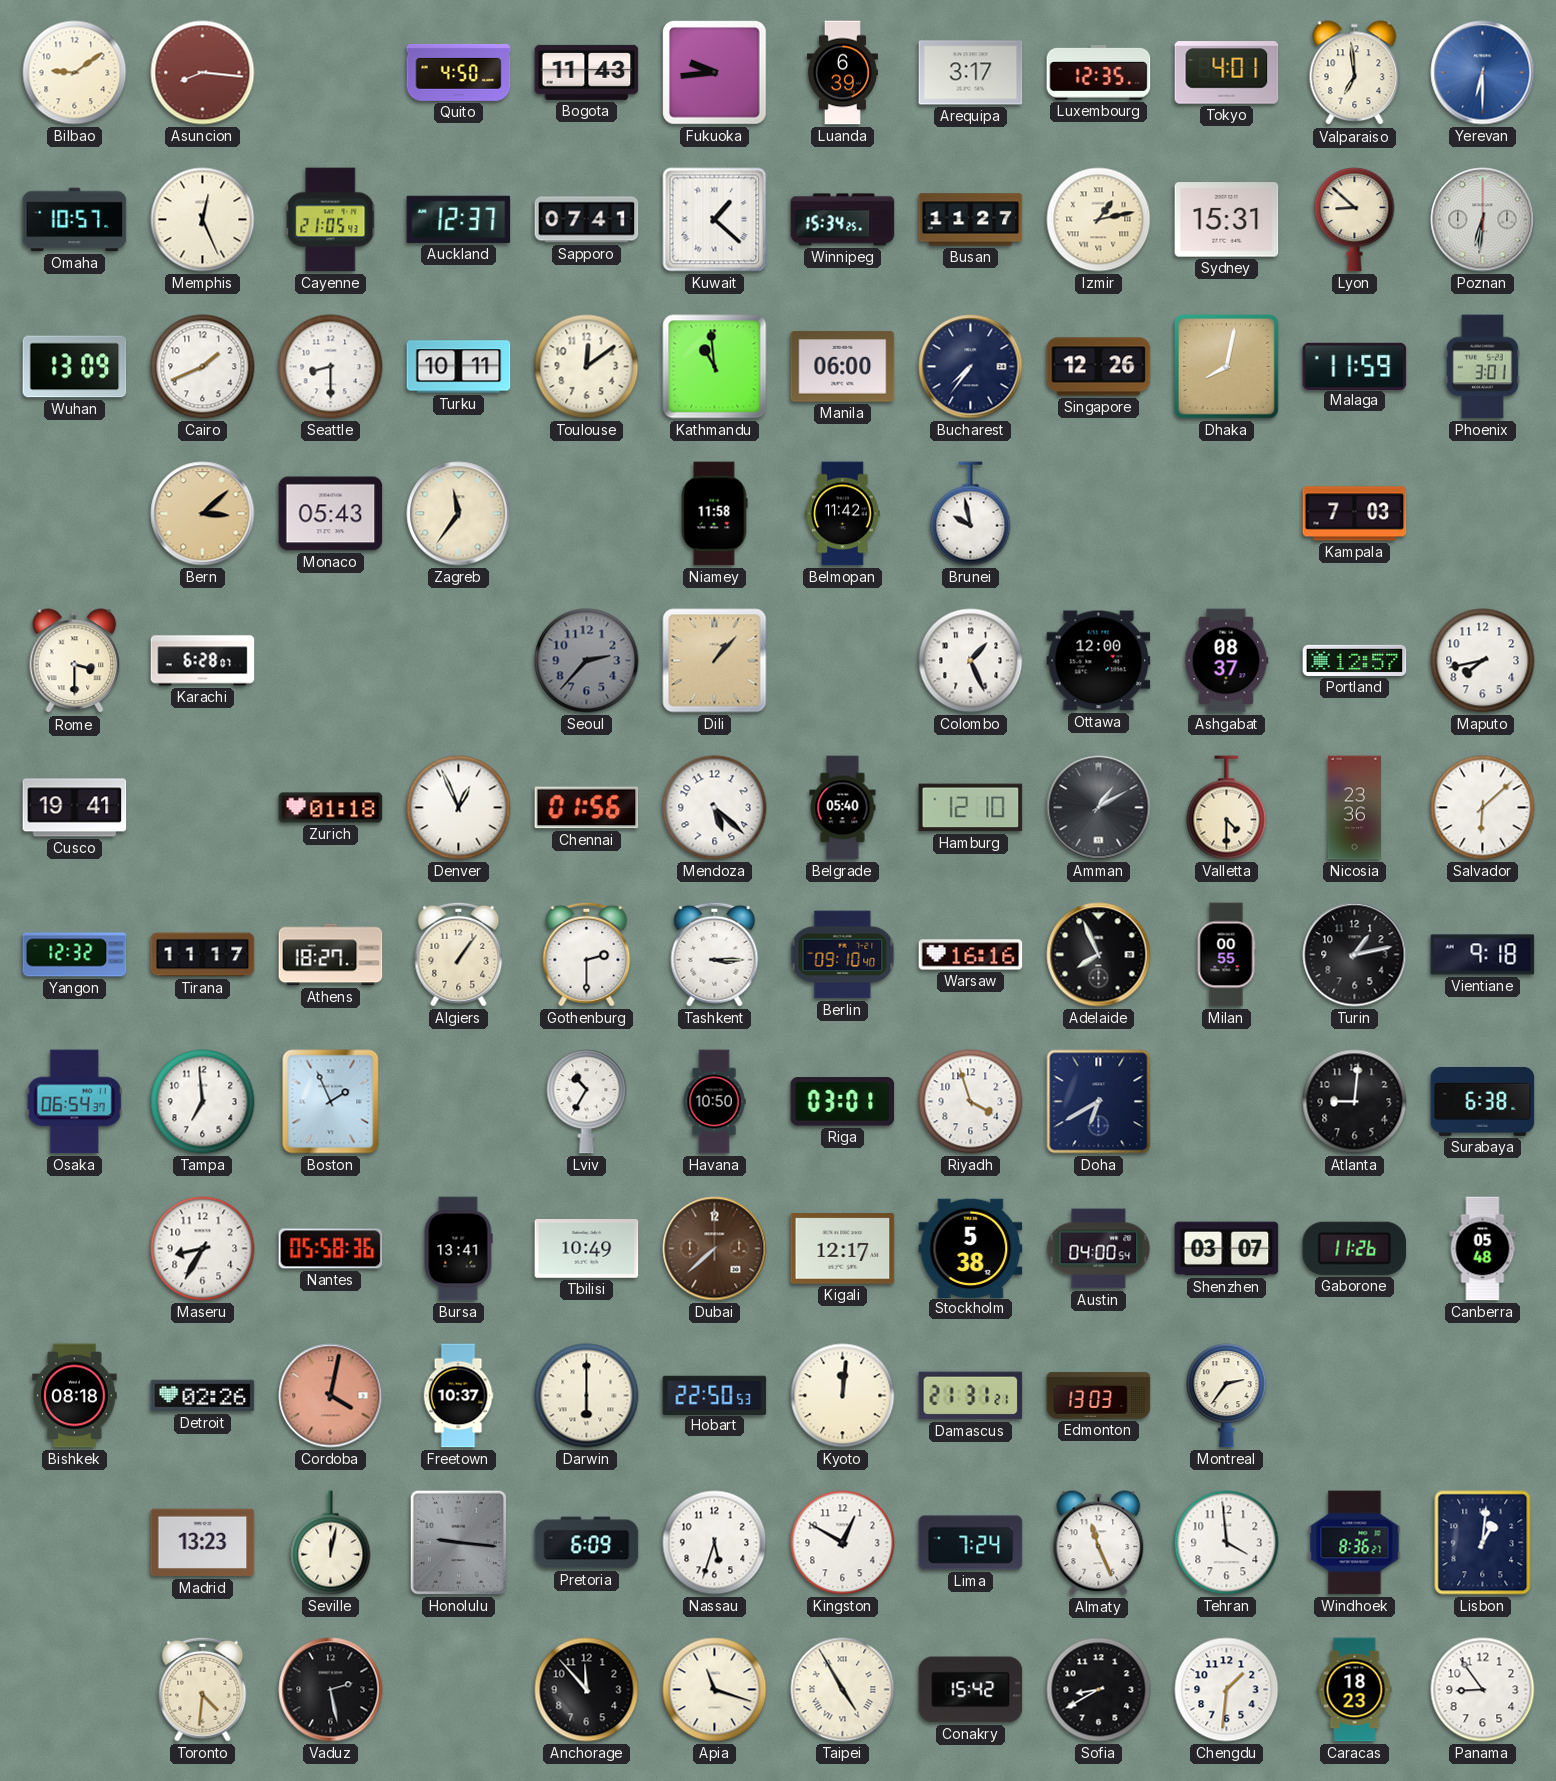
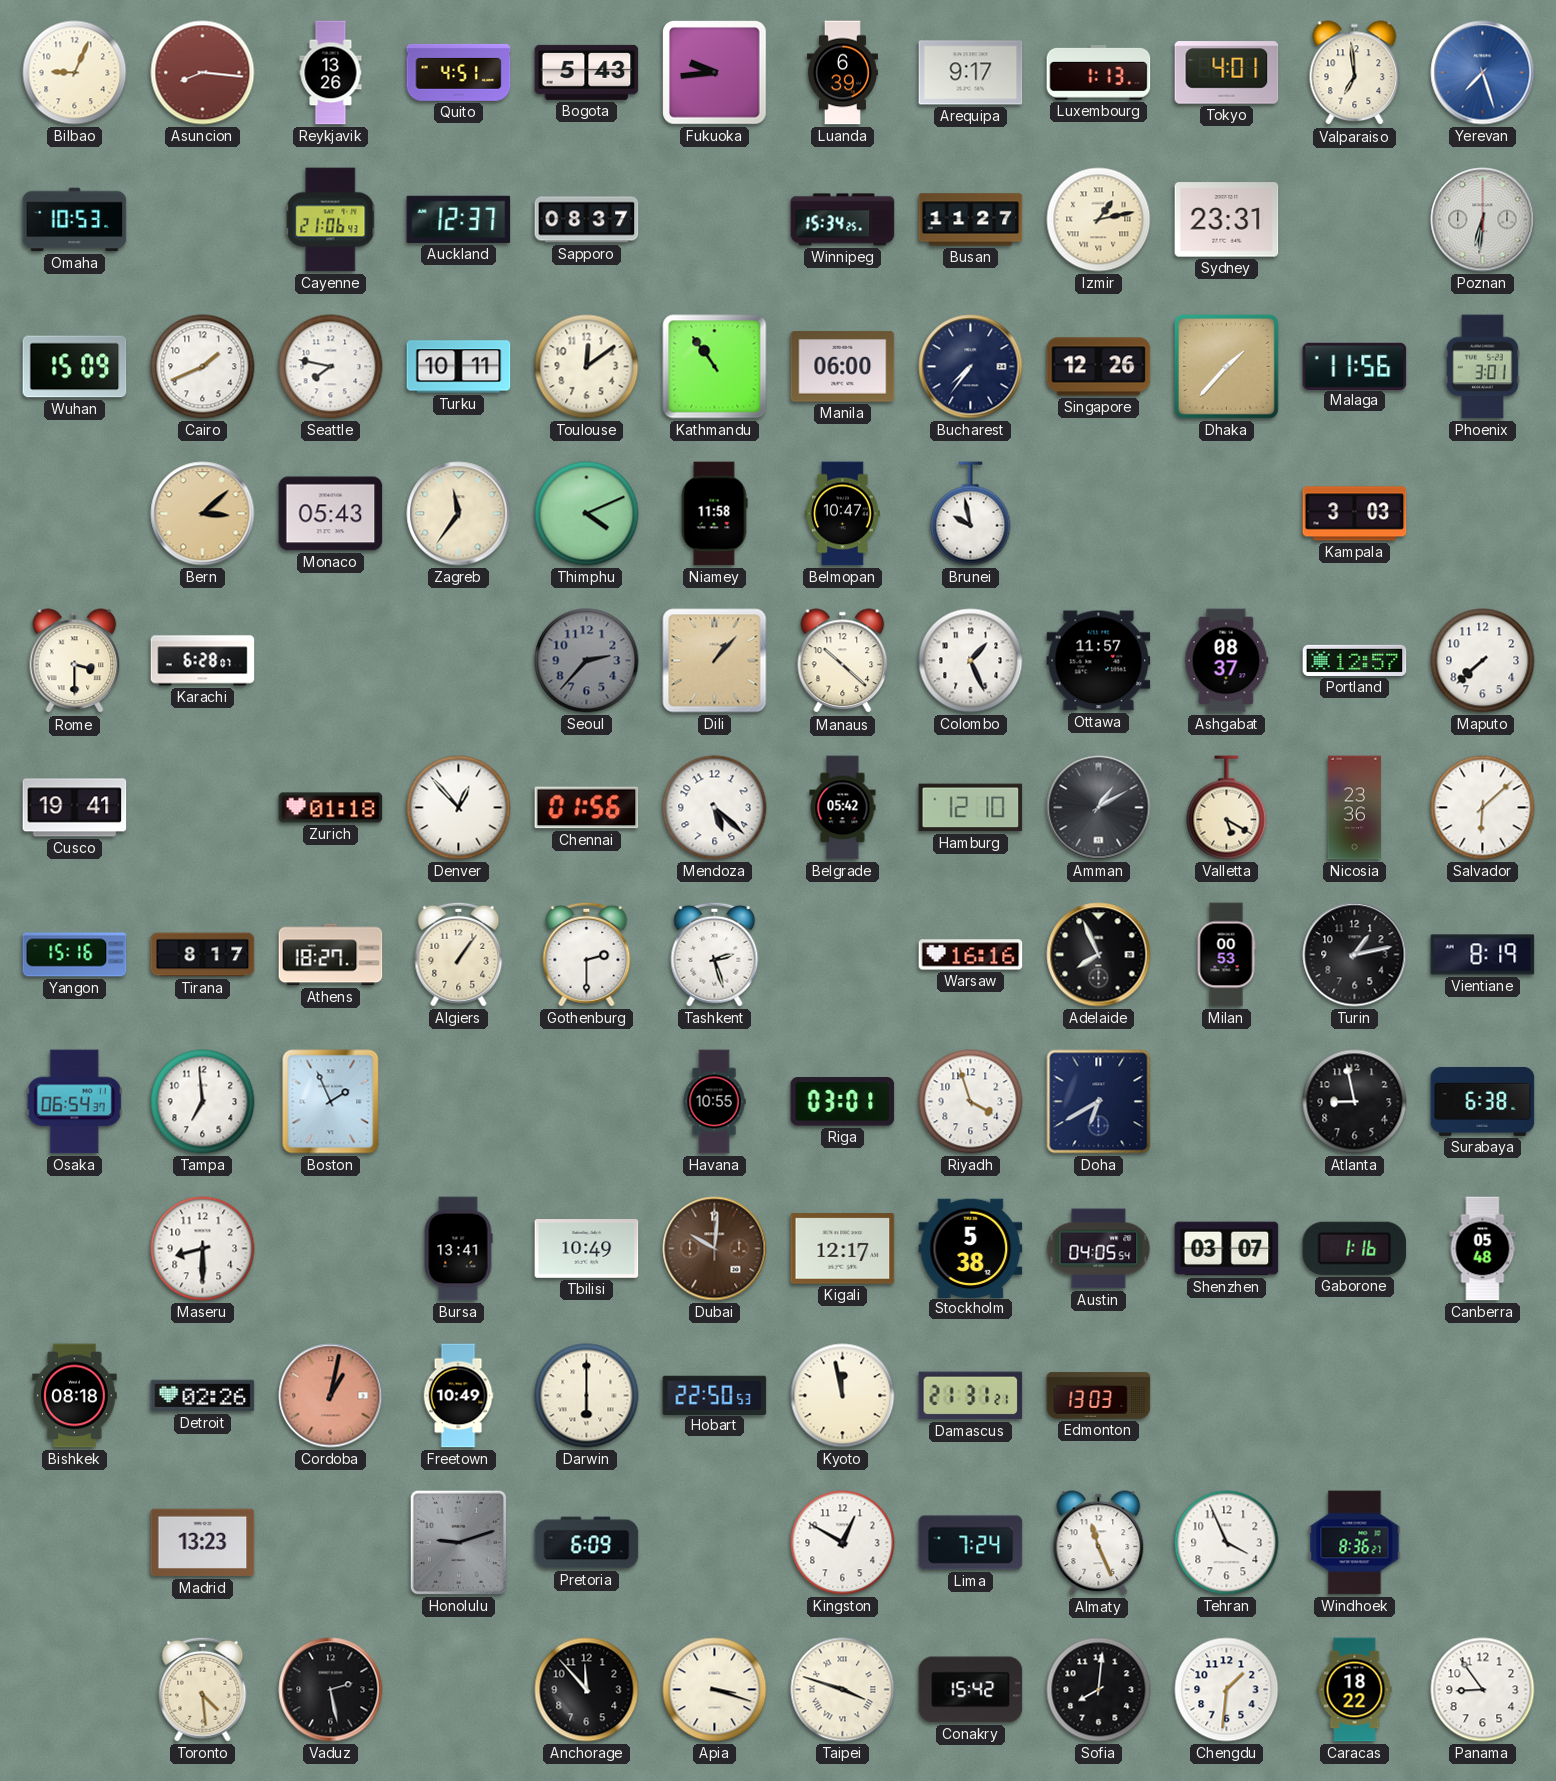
Bilbao: 9:09 -> 9:04
Reykjavik: none -> 13:26
Quito: 4:50 -> 4:51
Bogota: 11:43 -> 5:43
Arequipa: 3:17 -> 9:17
Luxembourg: 12:35 -> 1:13
Yerevan: 6:30 -> 7:27
Omaha: 10:57 -> 10:53
Memphis: 12:26 -> none
Cayenne: 21:05 -> 21:06
Sapporo: 07:41 -> 08:37
Kuwait: 1:22 -> none
Sydney: 15:31 -> 23:31
Lyon: 8:52 -> none
Wuhan: 13:09 -> 15:09
Seattle: 8:30 -> 7:47
Kathmandu: 10:59 -> 10:54
Dhaka: 8:02 -> 1:37
Malaga: 11:59 -> 11:56
Thimphu: none -> 4:11
Belmopan: 11:42 -> 10:47
Kampala: 7:03 -> 3:03
Manaus: none -> 10:22
Ottawa: 12:00 -> 11:57
Maputo: 7:43 -> 7:38
Denver: 12:56 -> 12:53
Belgrade: 05:40 -> 05:42
Valletta: 4:30 -> 5:20
Yangon: 12:32 -> 15:16
Tirana: 11:17 -> 8:17
Tashkent: 3:15 -> 2:27
Berlin: 09:10 -> none
Milan: 00:55 -> 00:53
Vientiane: 9:18 -> 8:19
Lviv: 10:35 -> none
Havana: 10:50 -> 10:55
Atlanta: 9:01 -> 8:58
Maseru: 8:35 -> 8:30
Nantes: 05:58 -> none
Dubai: 7:38 -> 10:01
Austin: 04:00 -> 04:05
Gaborone: 11:26 -> 1:16
Cordoba: 4:02 -> 1:02
Freetown: 10:37 -> 10:49
Kyoto: 12:01 -> 11:58
Montreal: 2:36 -> none
Seville: 12:02 -> none
Honolulu: 9:16 -> 9:12
Nassau: 5:33 -> none
Tehran: 3:59 -> 3:56
Lisbon: 1:01 -> none
Toronto: 4:31 -> 4:29
Apia: 11:18 -> 3:18
Taipei: 4:55 -> 3:48
Sofia: 8:40 -> 8:01
Caracas: 18:23 -> 18:22
